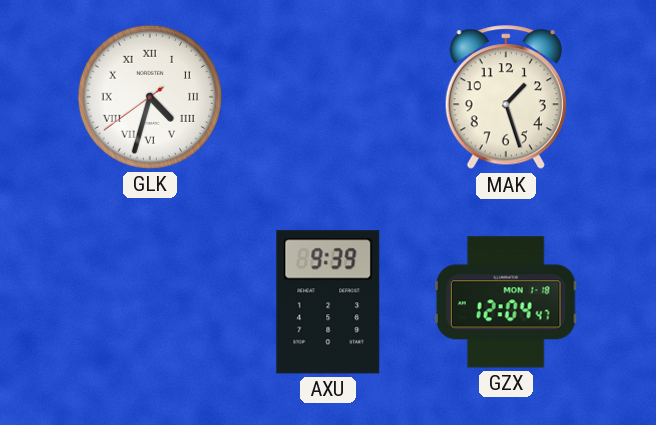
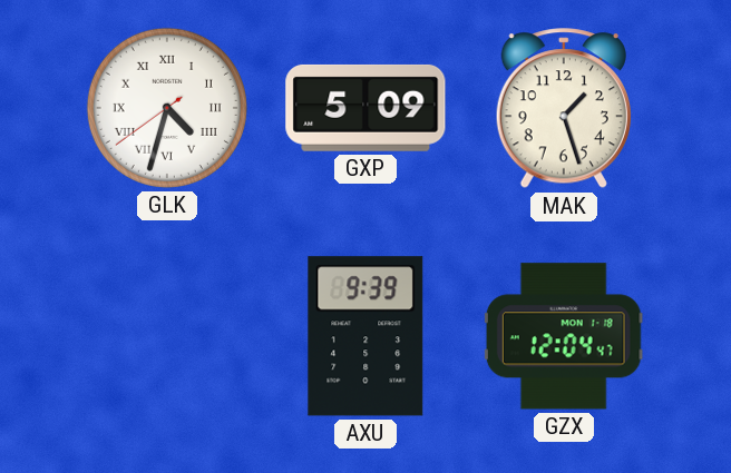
GXP: none -> 5:09
